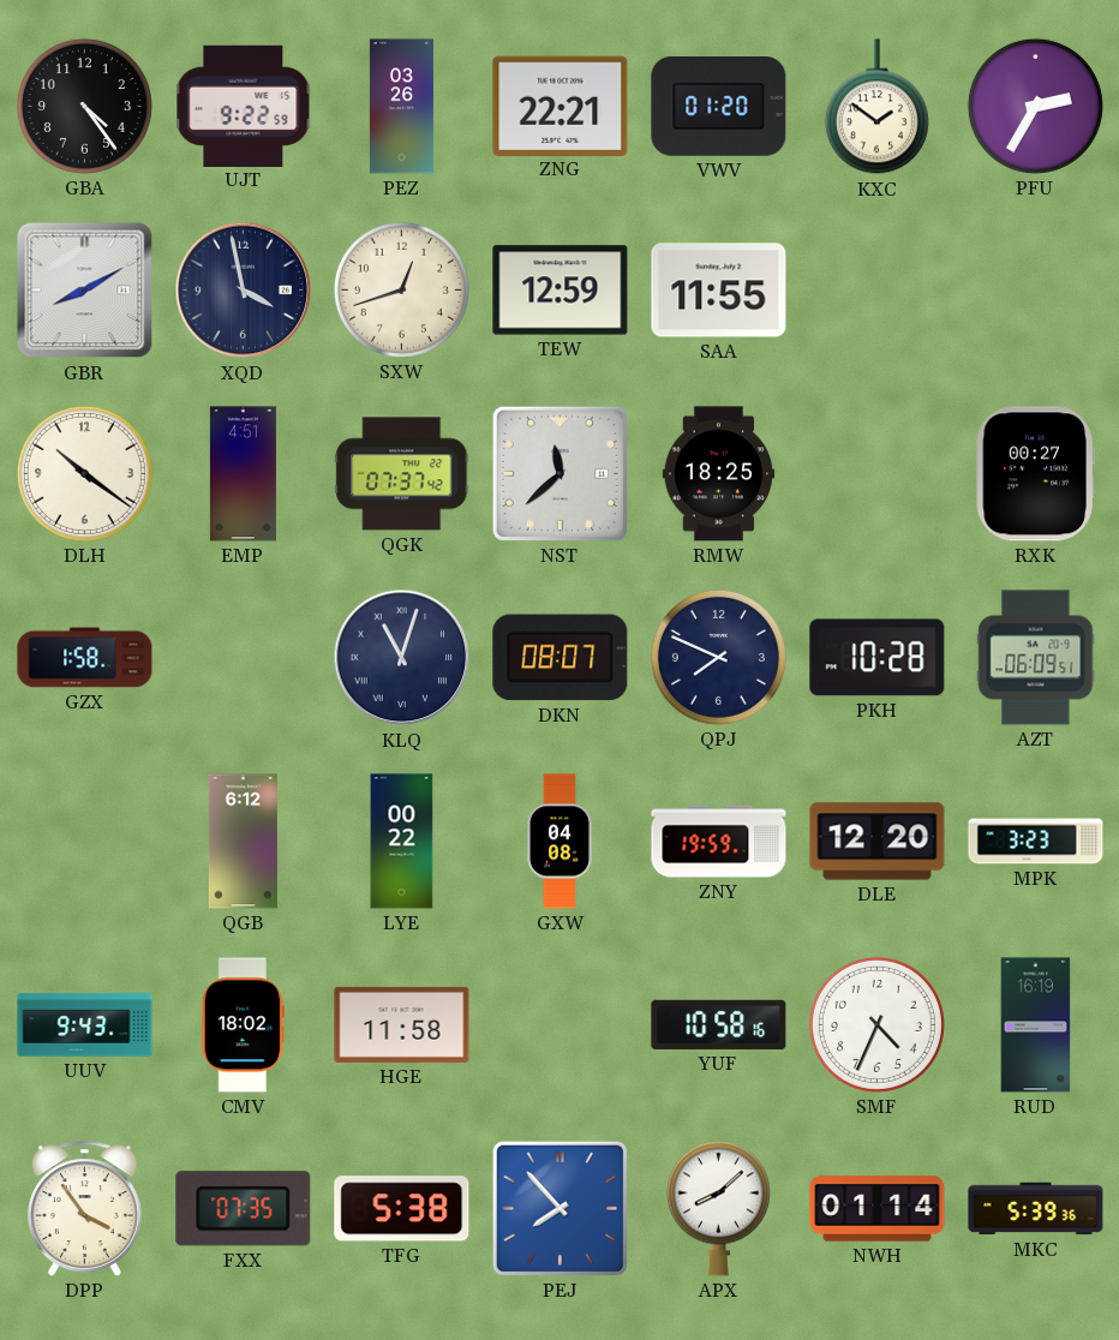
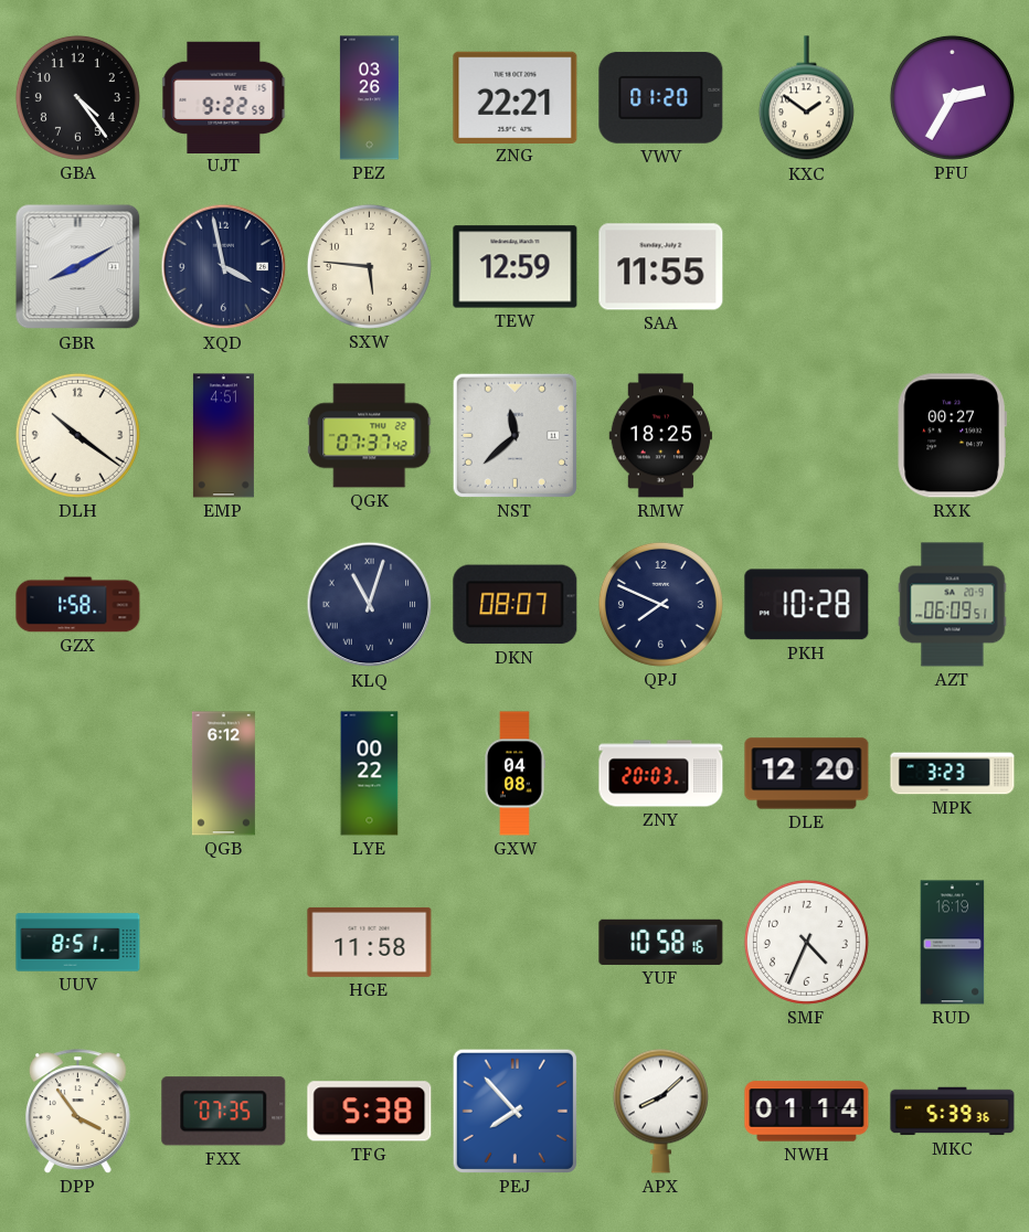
SXW: 12:42 -> 5:46
ZNY: 19:59 -> 20:03
UUV: 9:43 -> 8:51
CMV: 18:02 -> none
